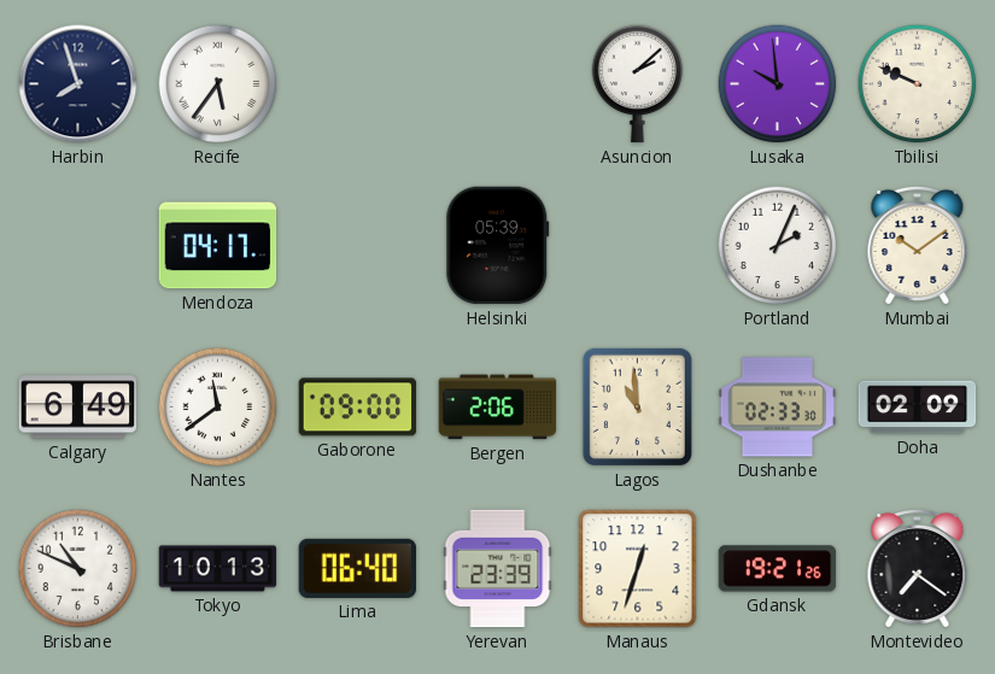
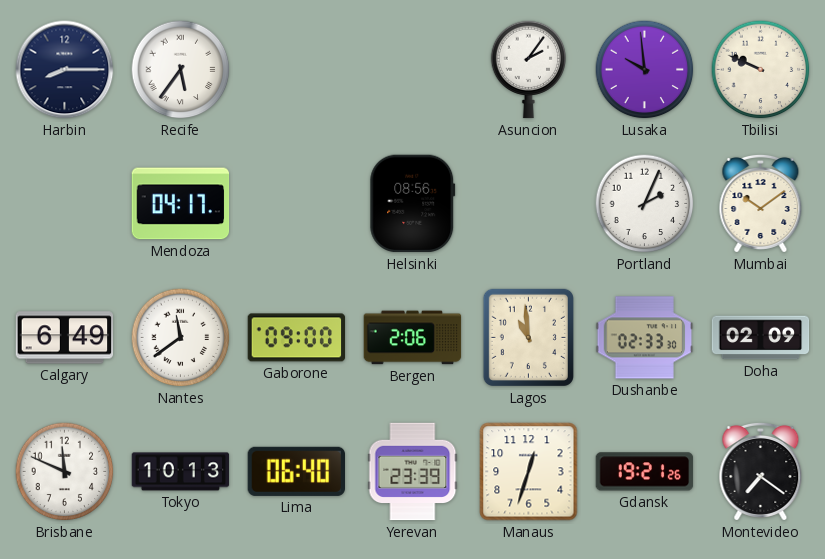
Harbin: 7:57 -> 8:15
Asuncion: 2:08 -> 2:06
Helsinki: 05:39 -> 08:56
Brisbane: 10:49 -> 11:49
